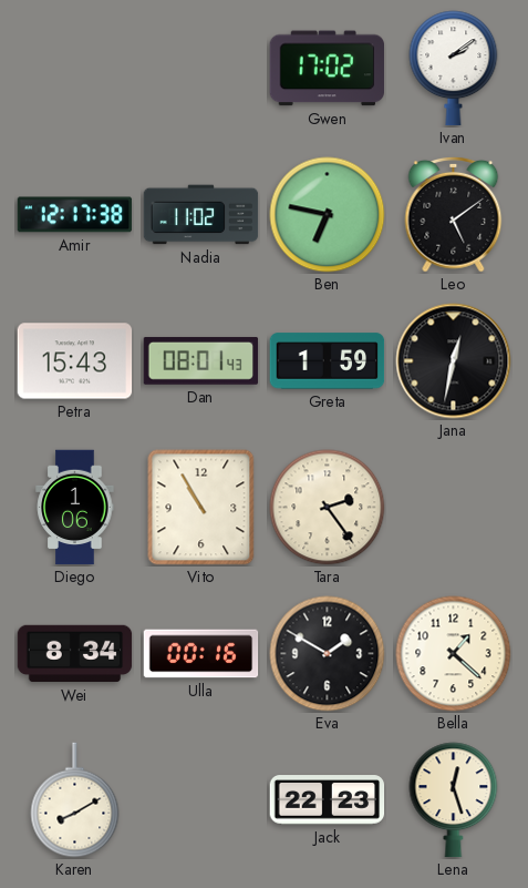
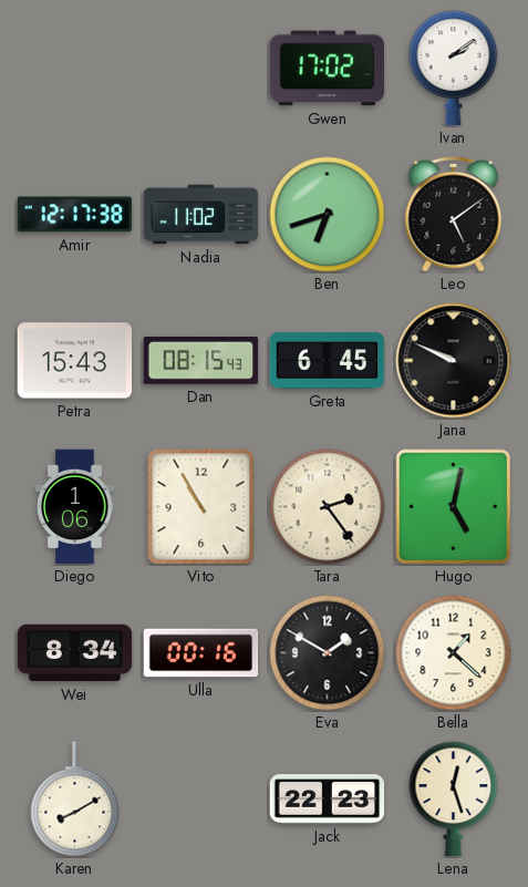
Ben: 6:47 -> 6:42
Dan: 08:01 -> 08:15
Greta: 1:59 -> 6:45
Jana: 12:32 -> 9:49
Hugo: none -> 5:02
